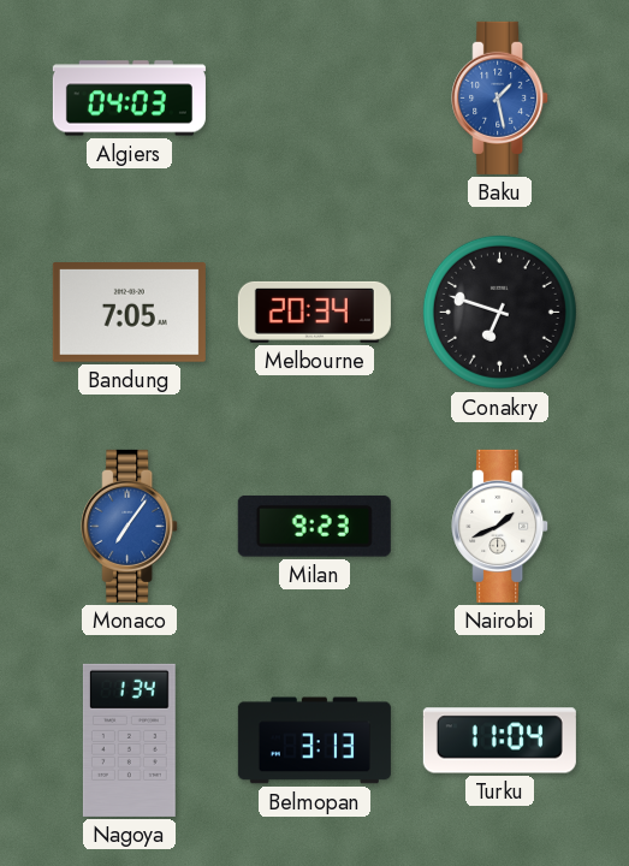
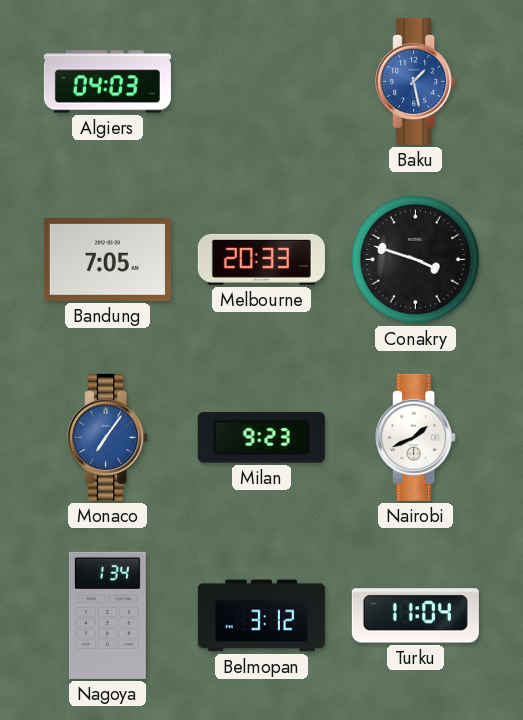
Melbourne: 20:34 -> 20:33
Conakry: 6:48 -> 3:48
Belmopan: 3:13 -> 3:12
